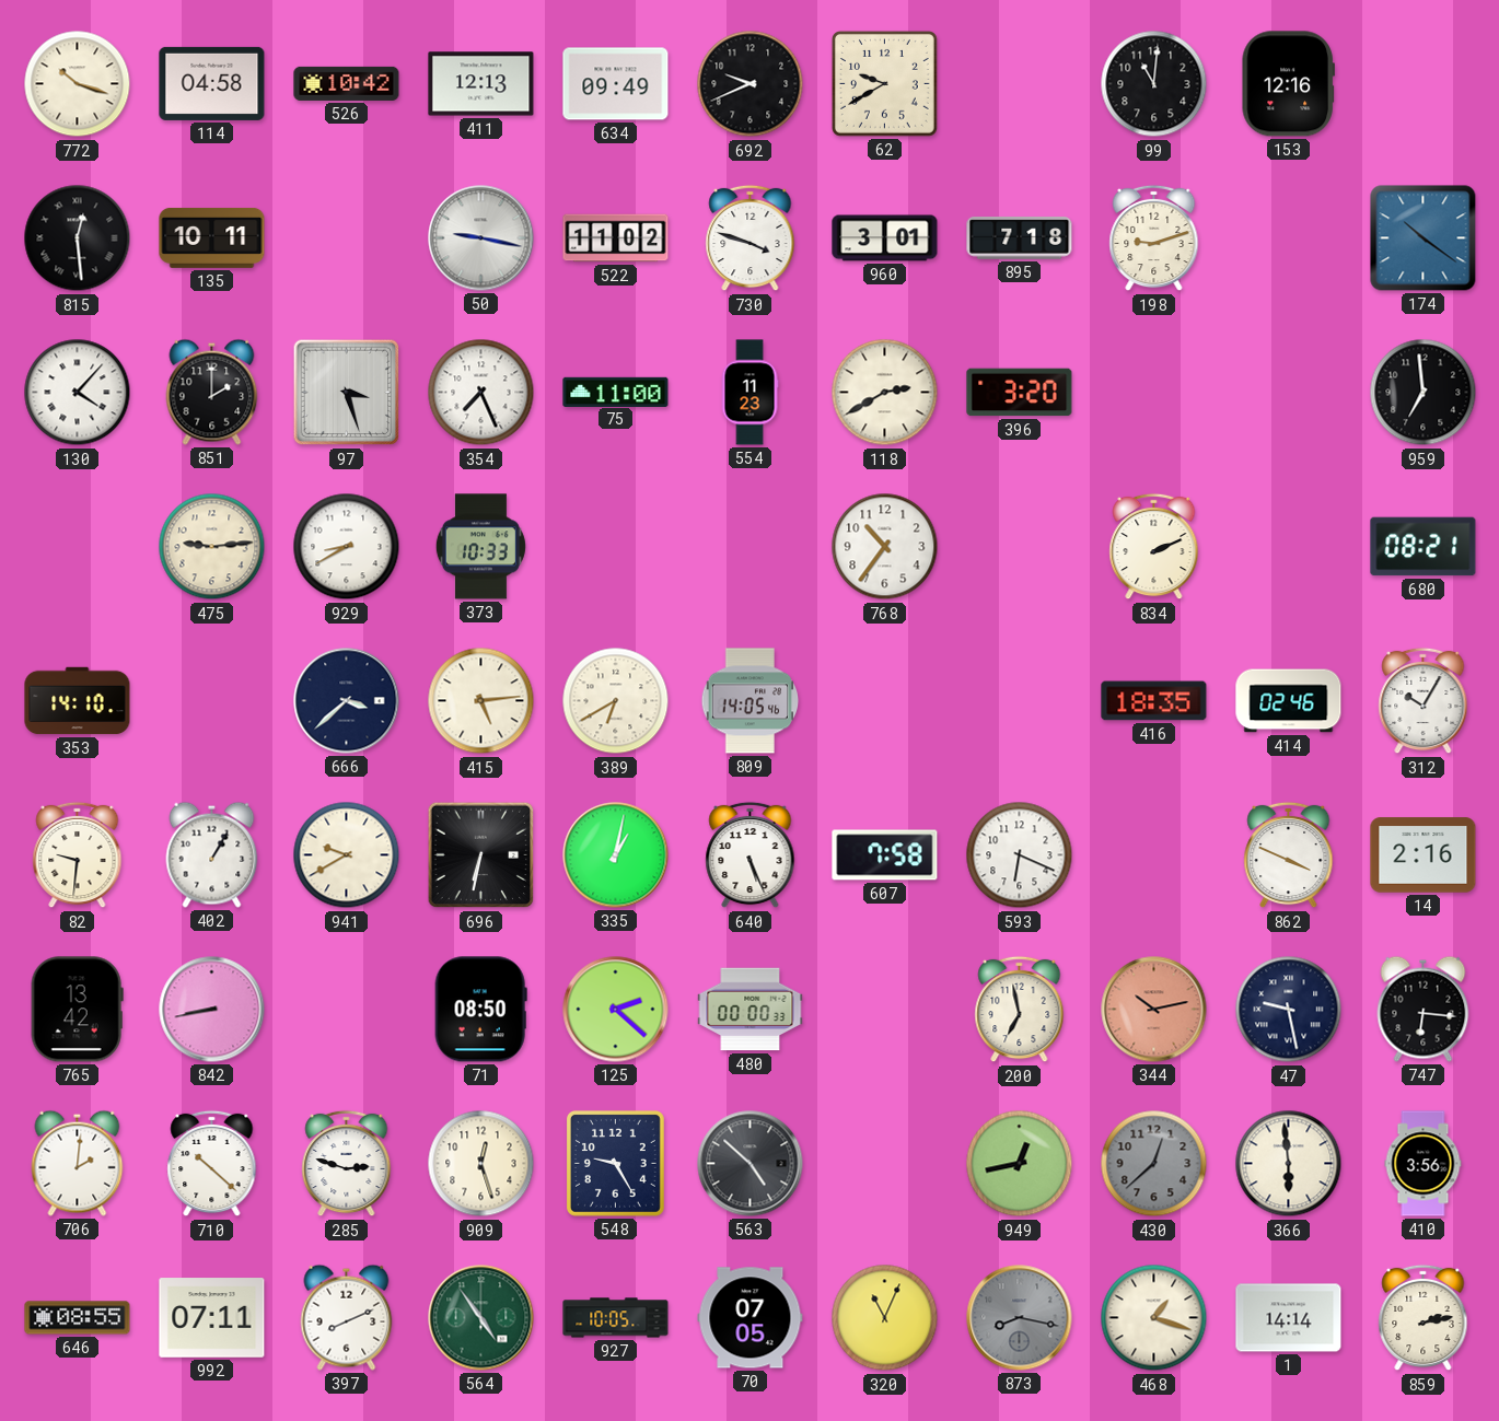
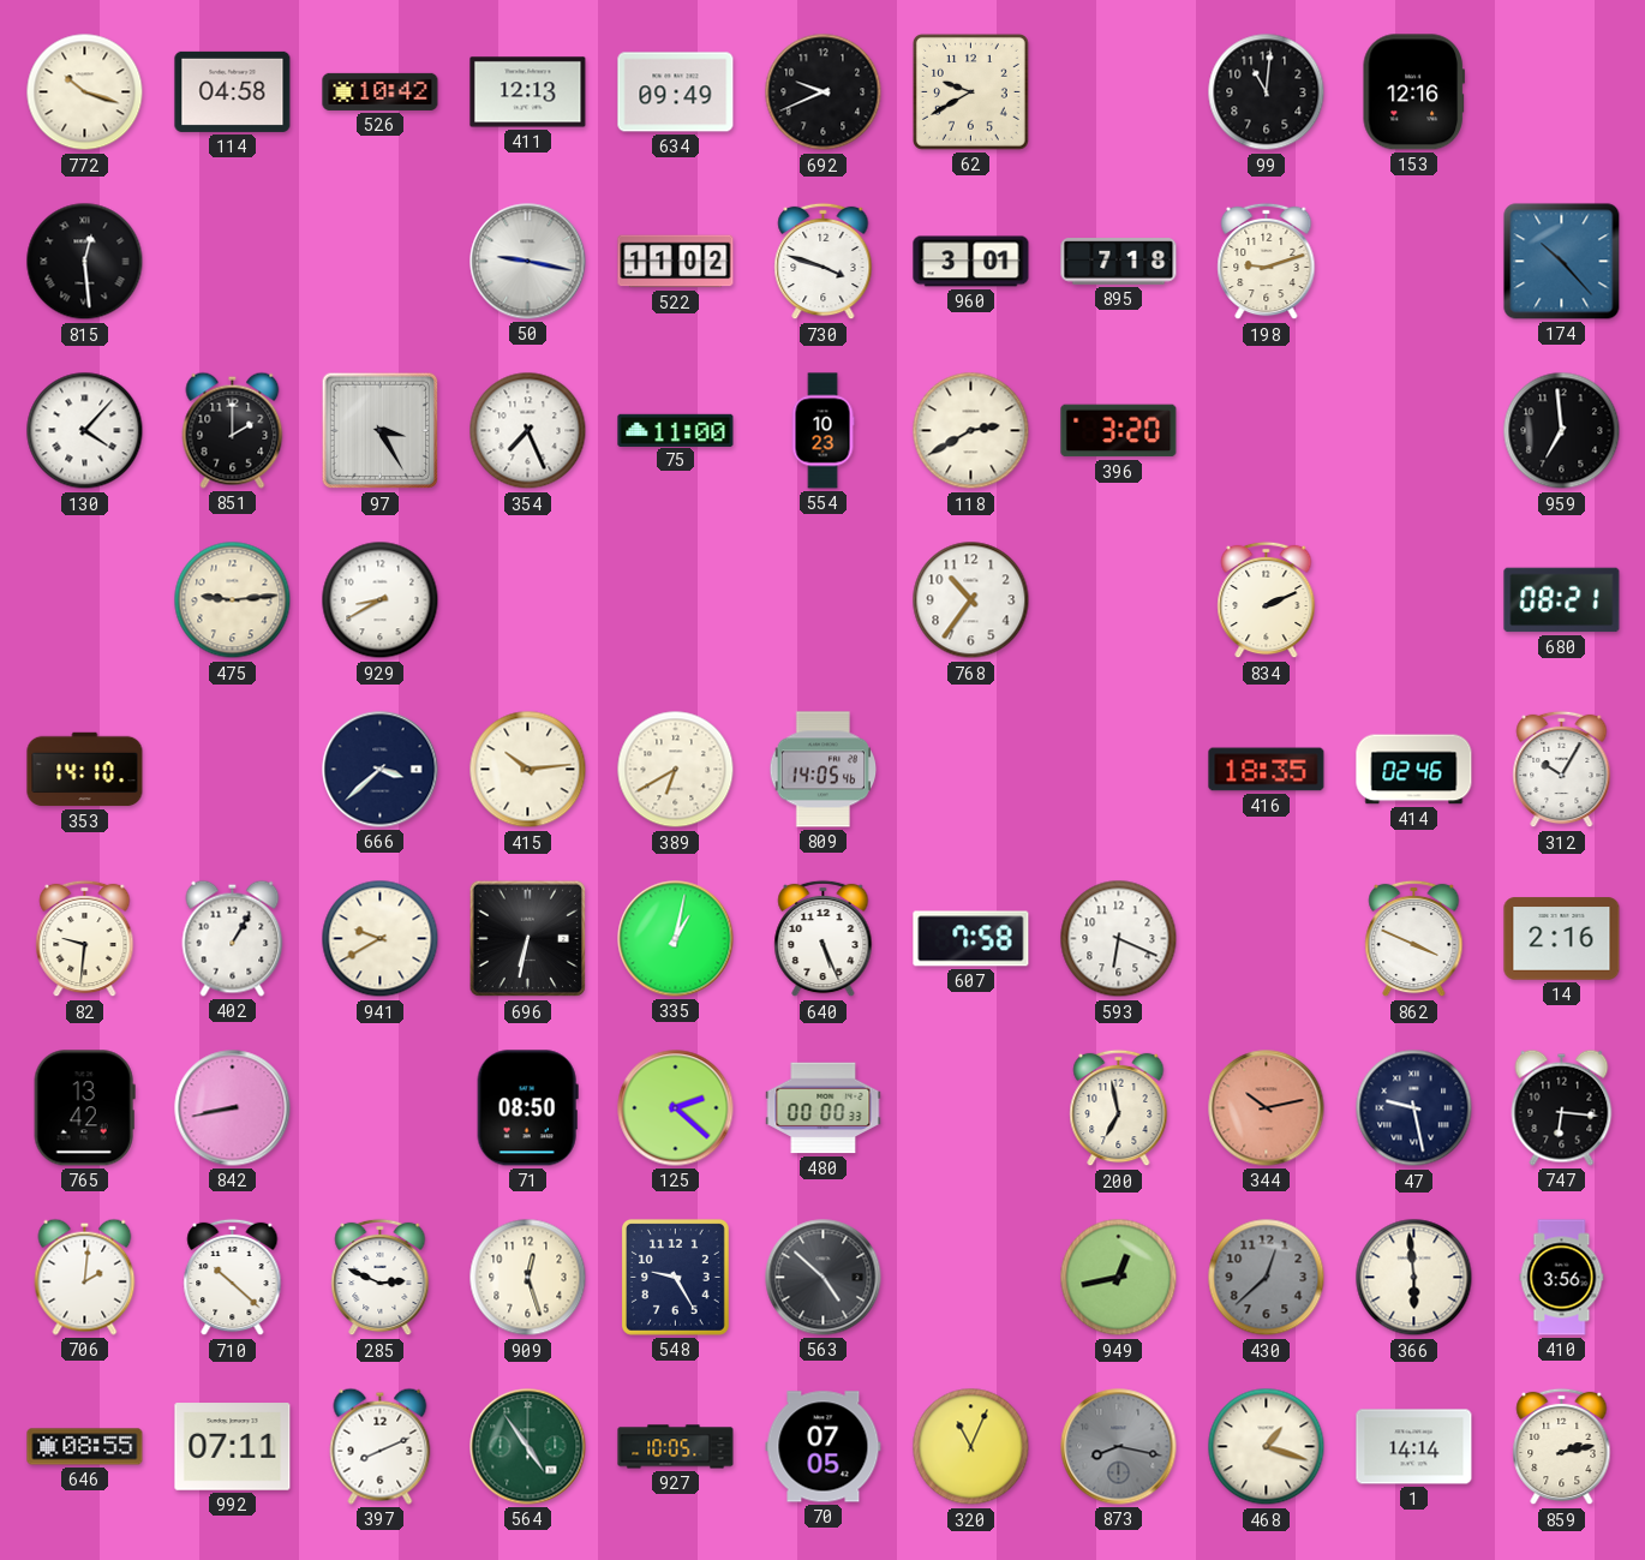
135: 10:11 -> none
174: 10:21 -> 10:23
97: 3:27 -> 3:25
554: 11:23 -> 10:23
373: 10:33 -> none
415: 5:14 -> 10:14
285: 2:48 -> 2:49
